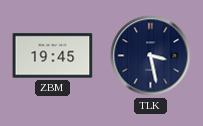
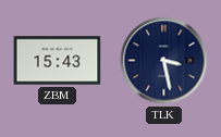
ZBM: 19:45 -> 15:43
